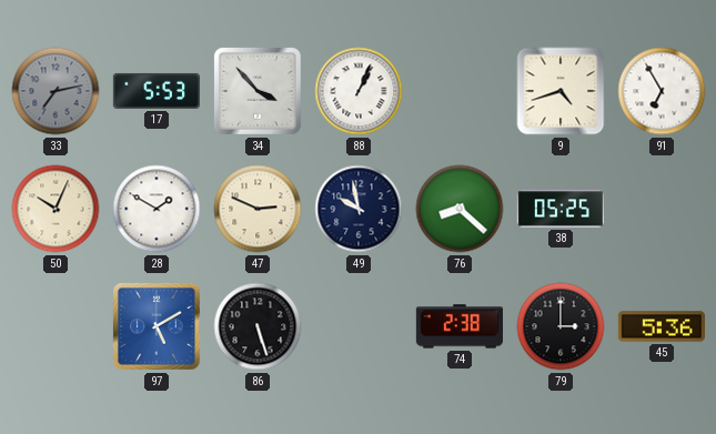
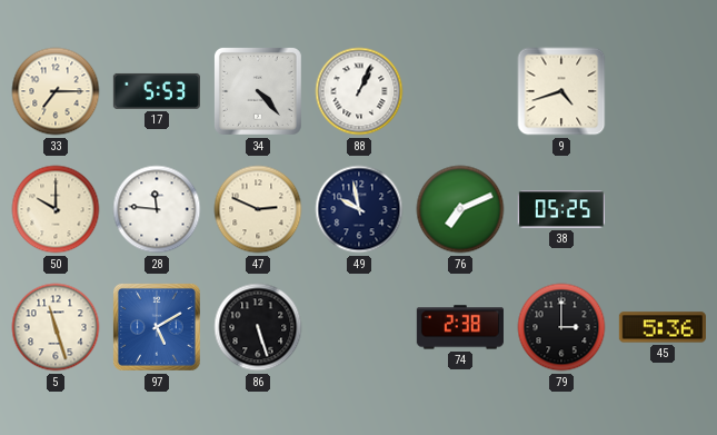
33: 7:13 -> 7:15
33 dial: grey -> cream
34: 3:53 -> 4:23
91: 6:55 -> none
50: 10:04 -> 10:00
28: 1:50 -> 11:46
76: 8:22 -> 7:11
5: none -> 11:27
